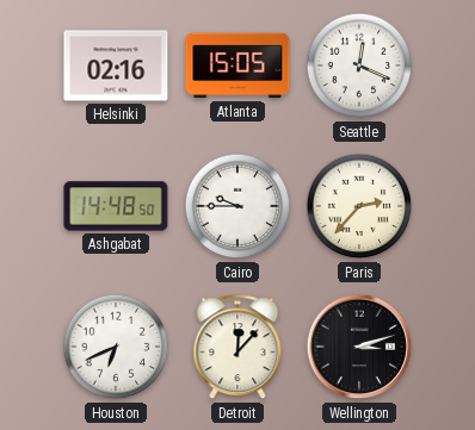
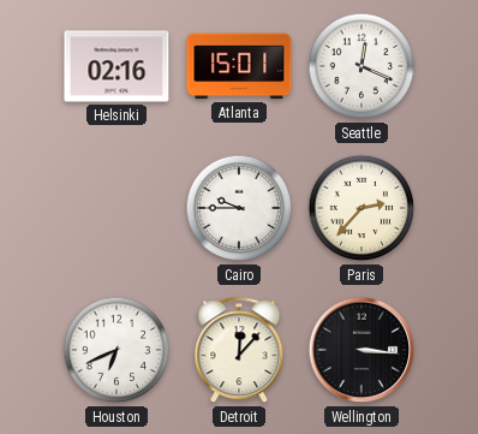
Atlanta: 15:05 -> 15:01
Ashgabat: 14:48 -> none
Wellington: 3:12 -> 3:16
